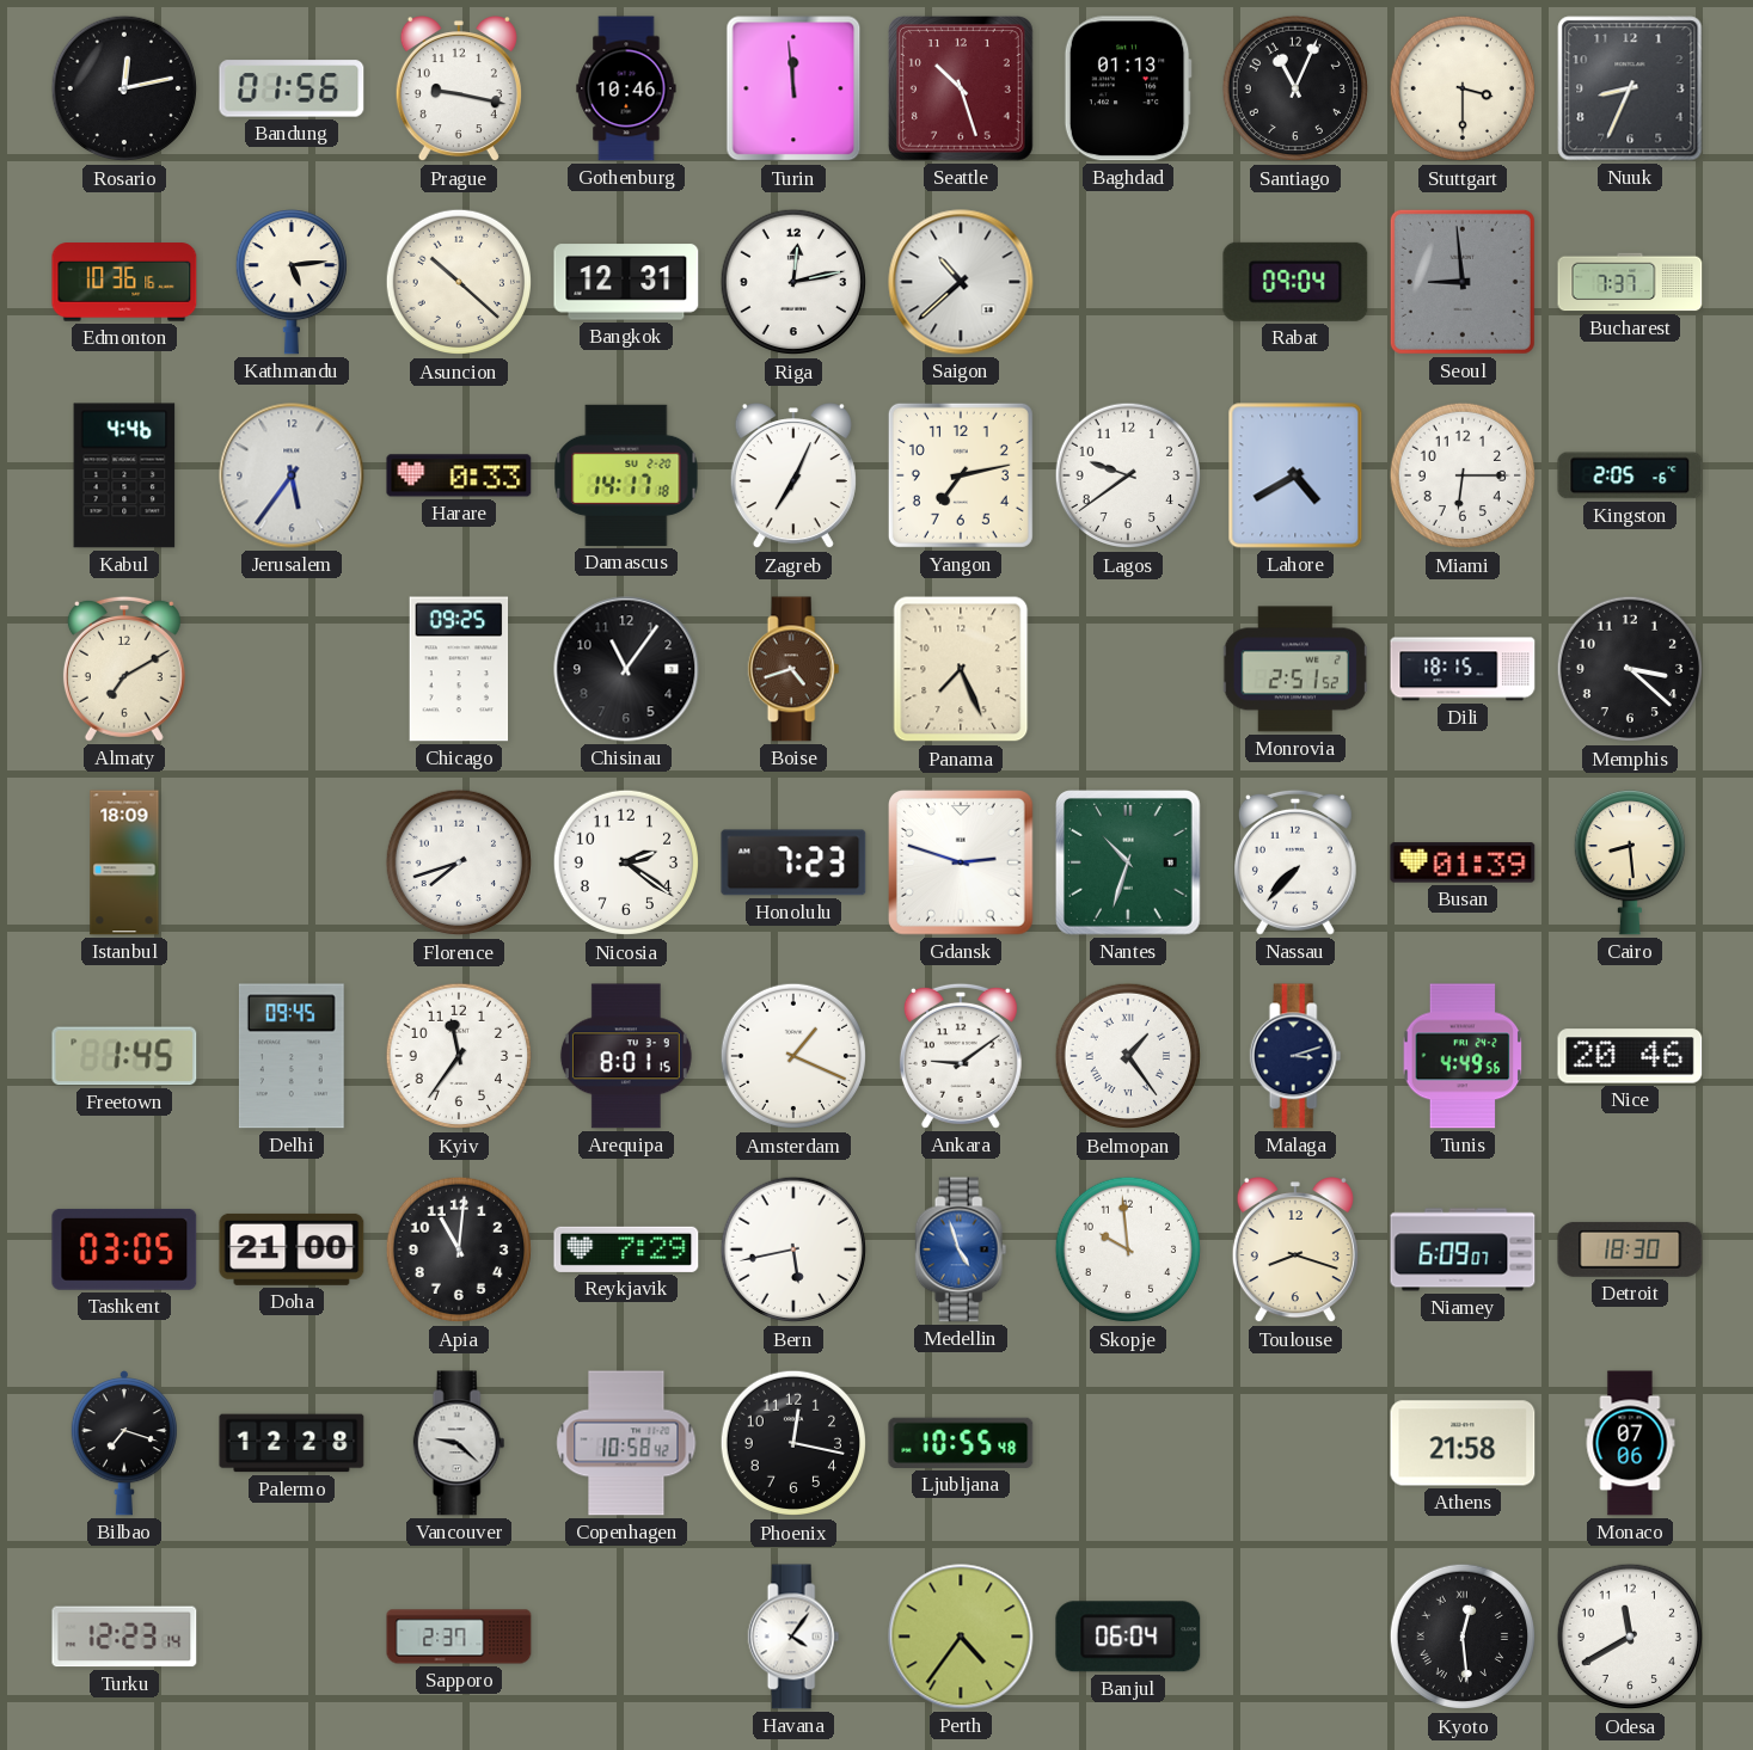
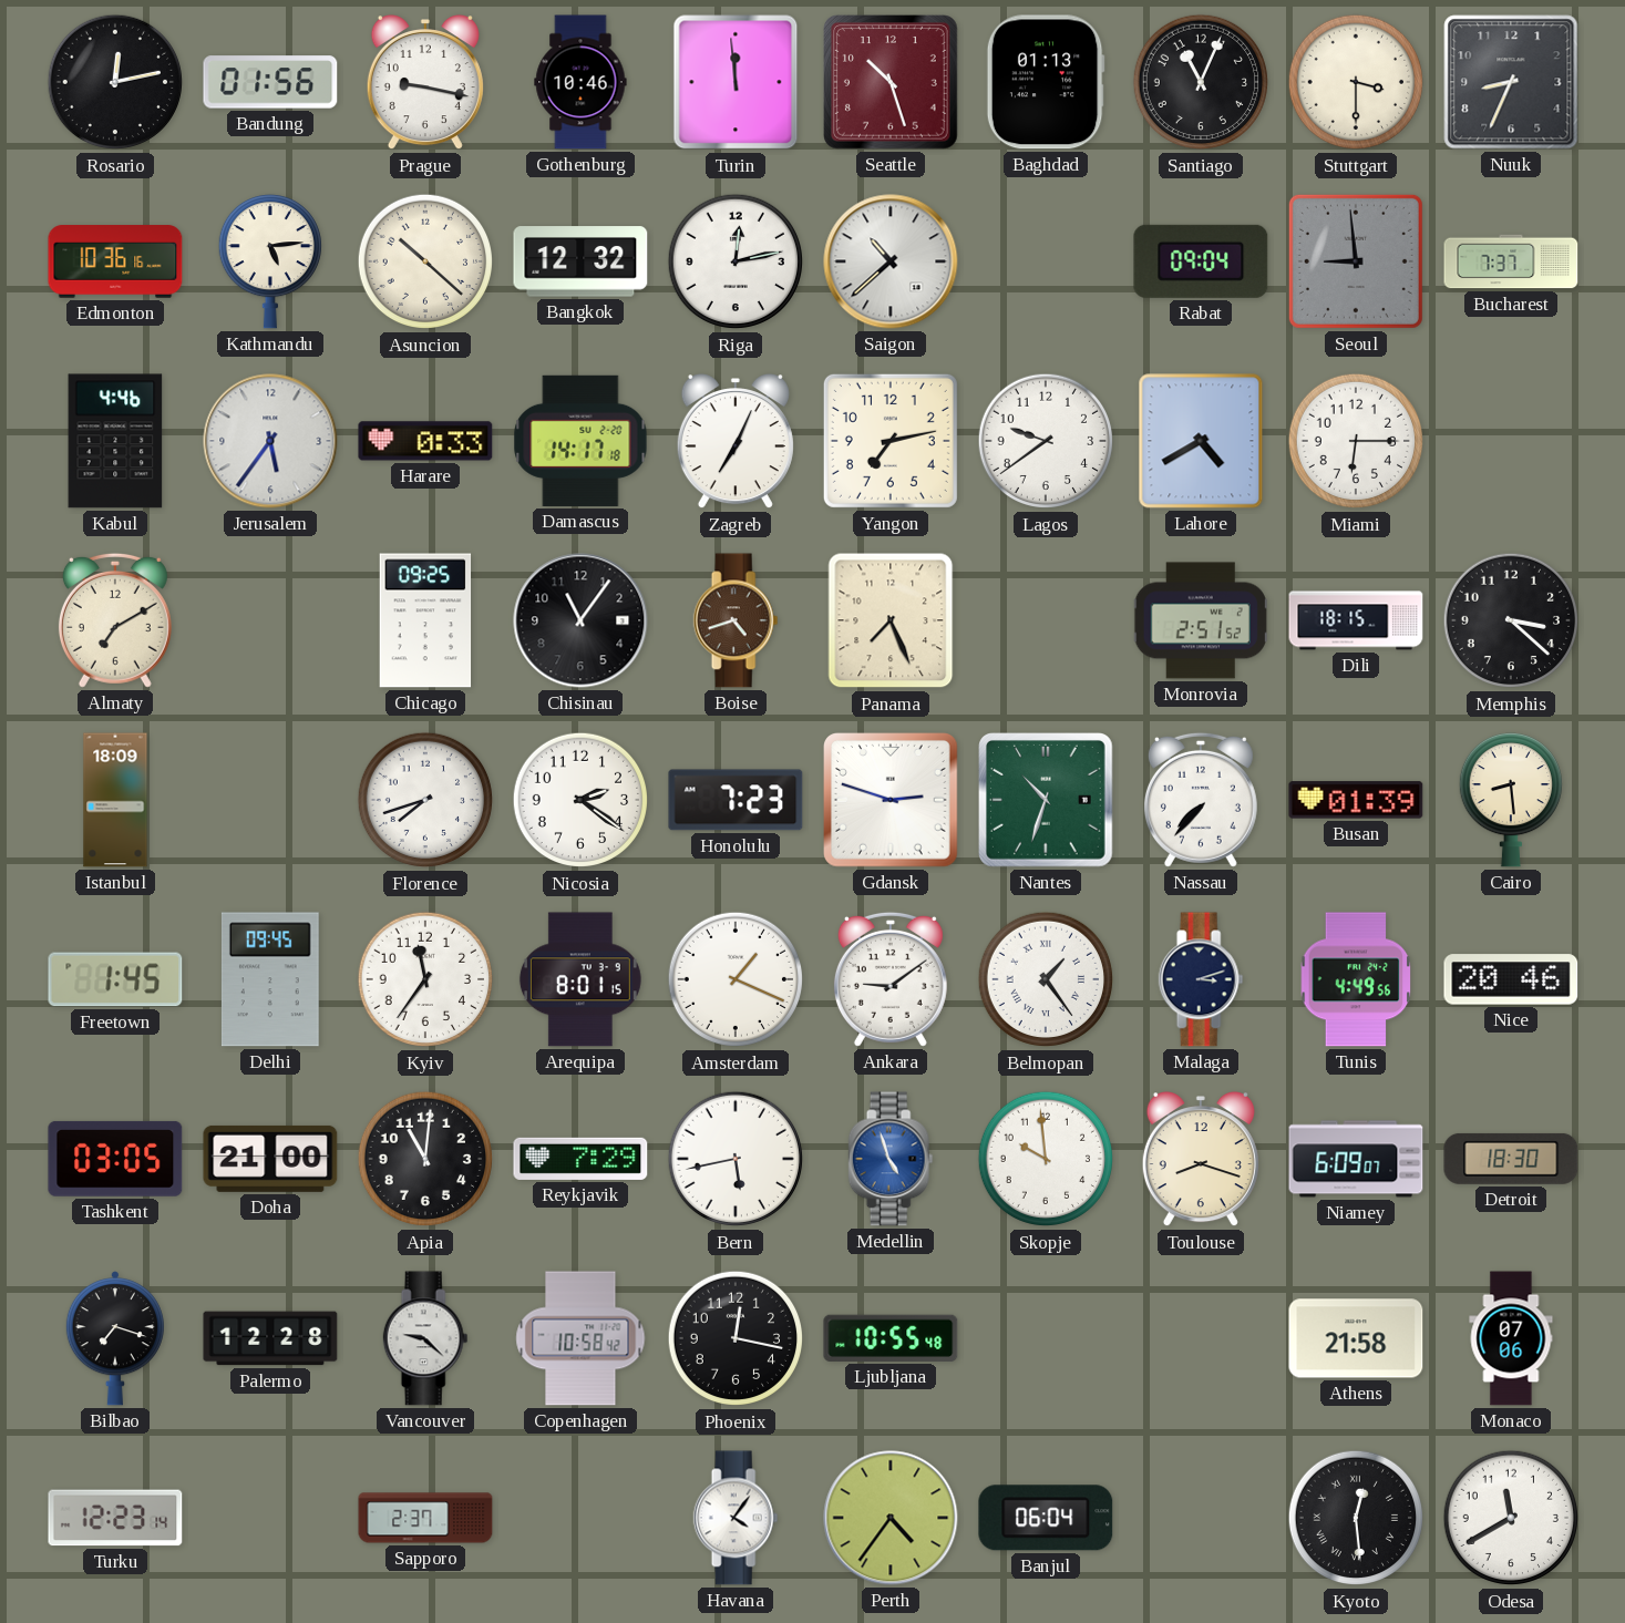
Bangkok: 12:31 -> 12:32
Kingston: 2:05 -> none
